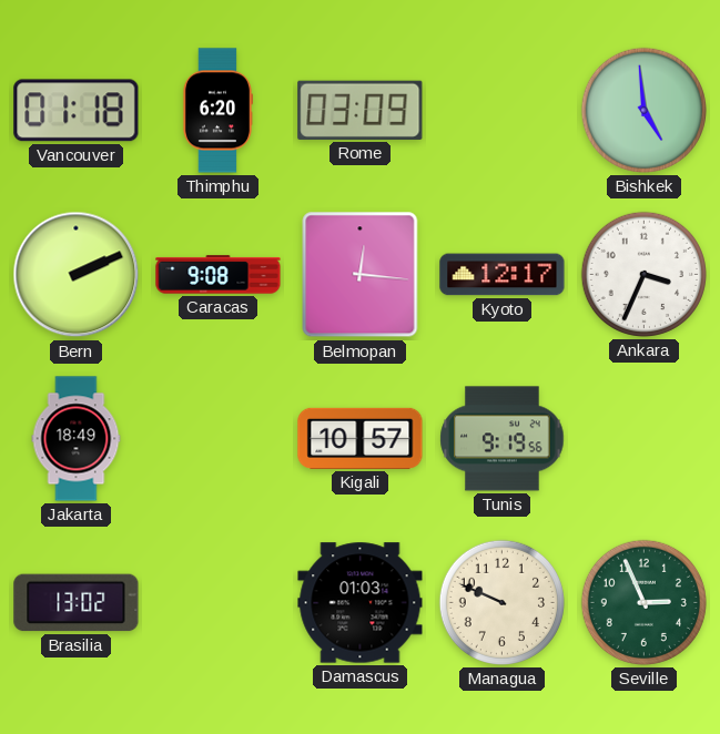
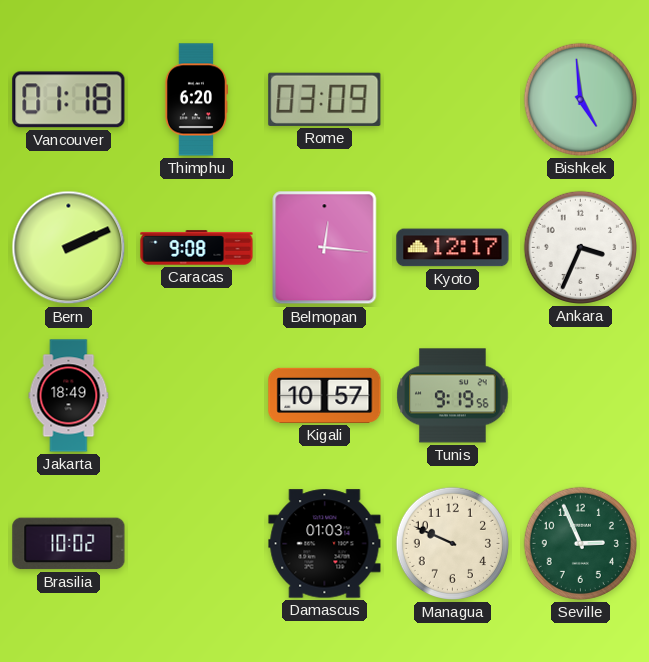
Brasilia: 13:02 -> 10:02
